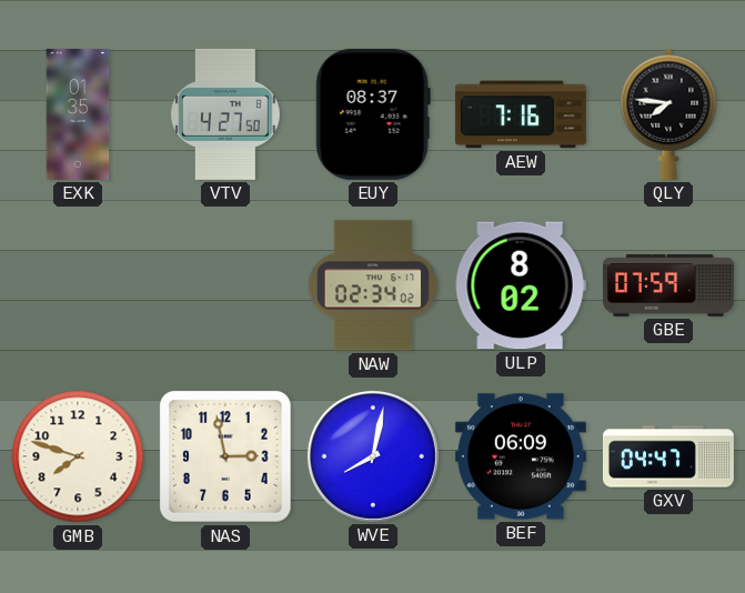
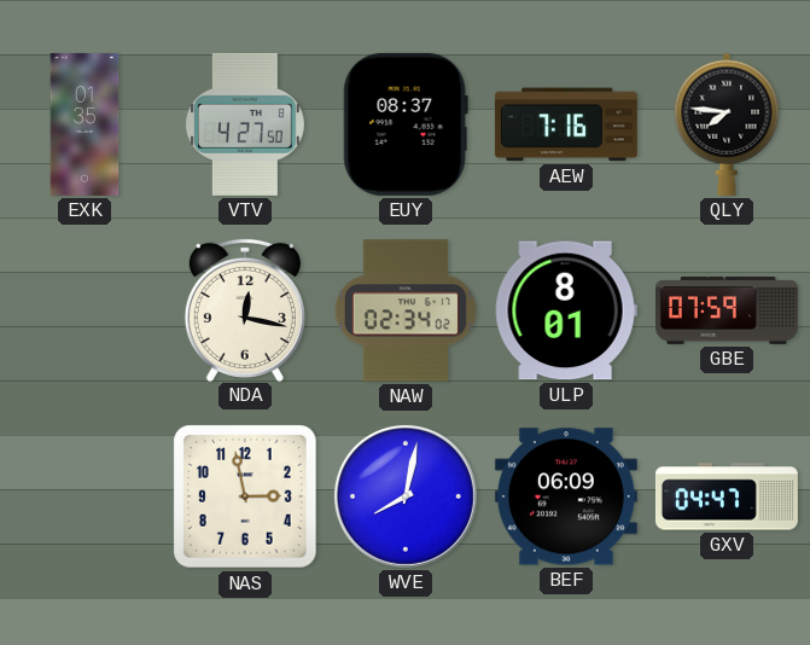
NDA: none -> 12:17
ULP: 8:02 -> 8:01
GMB: 7:48 -> none
